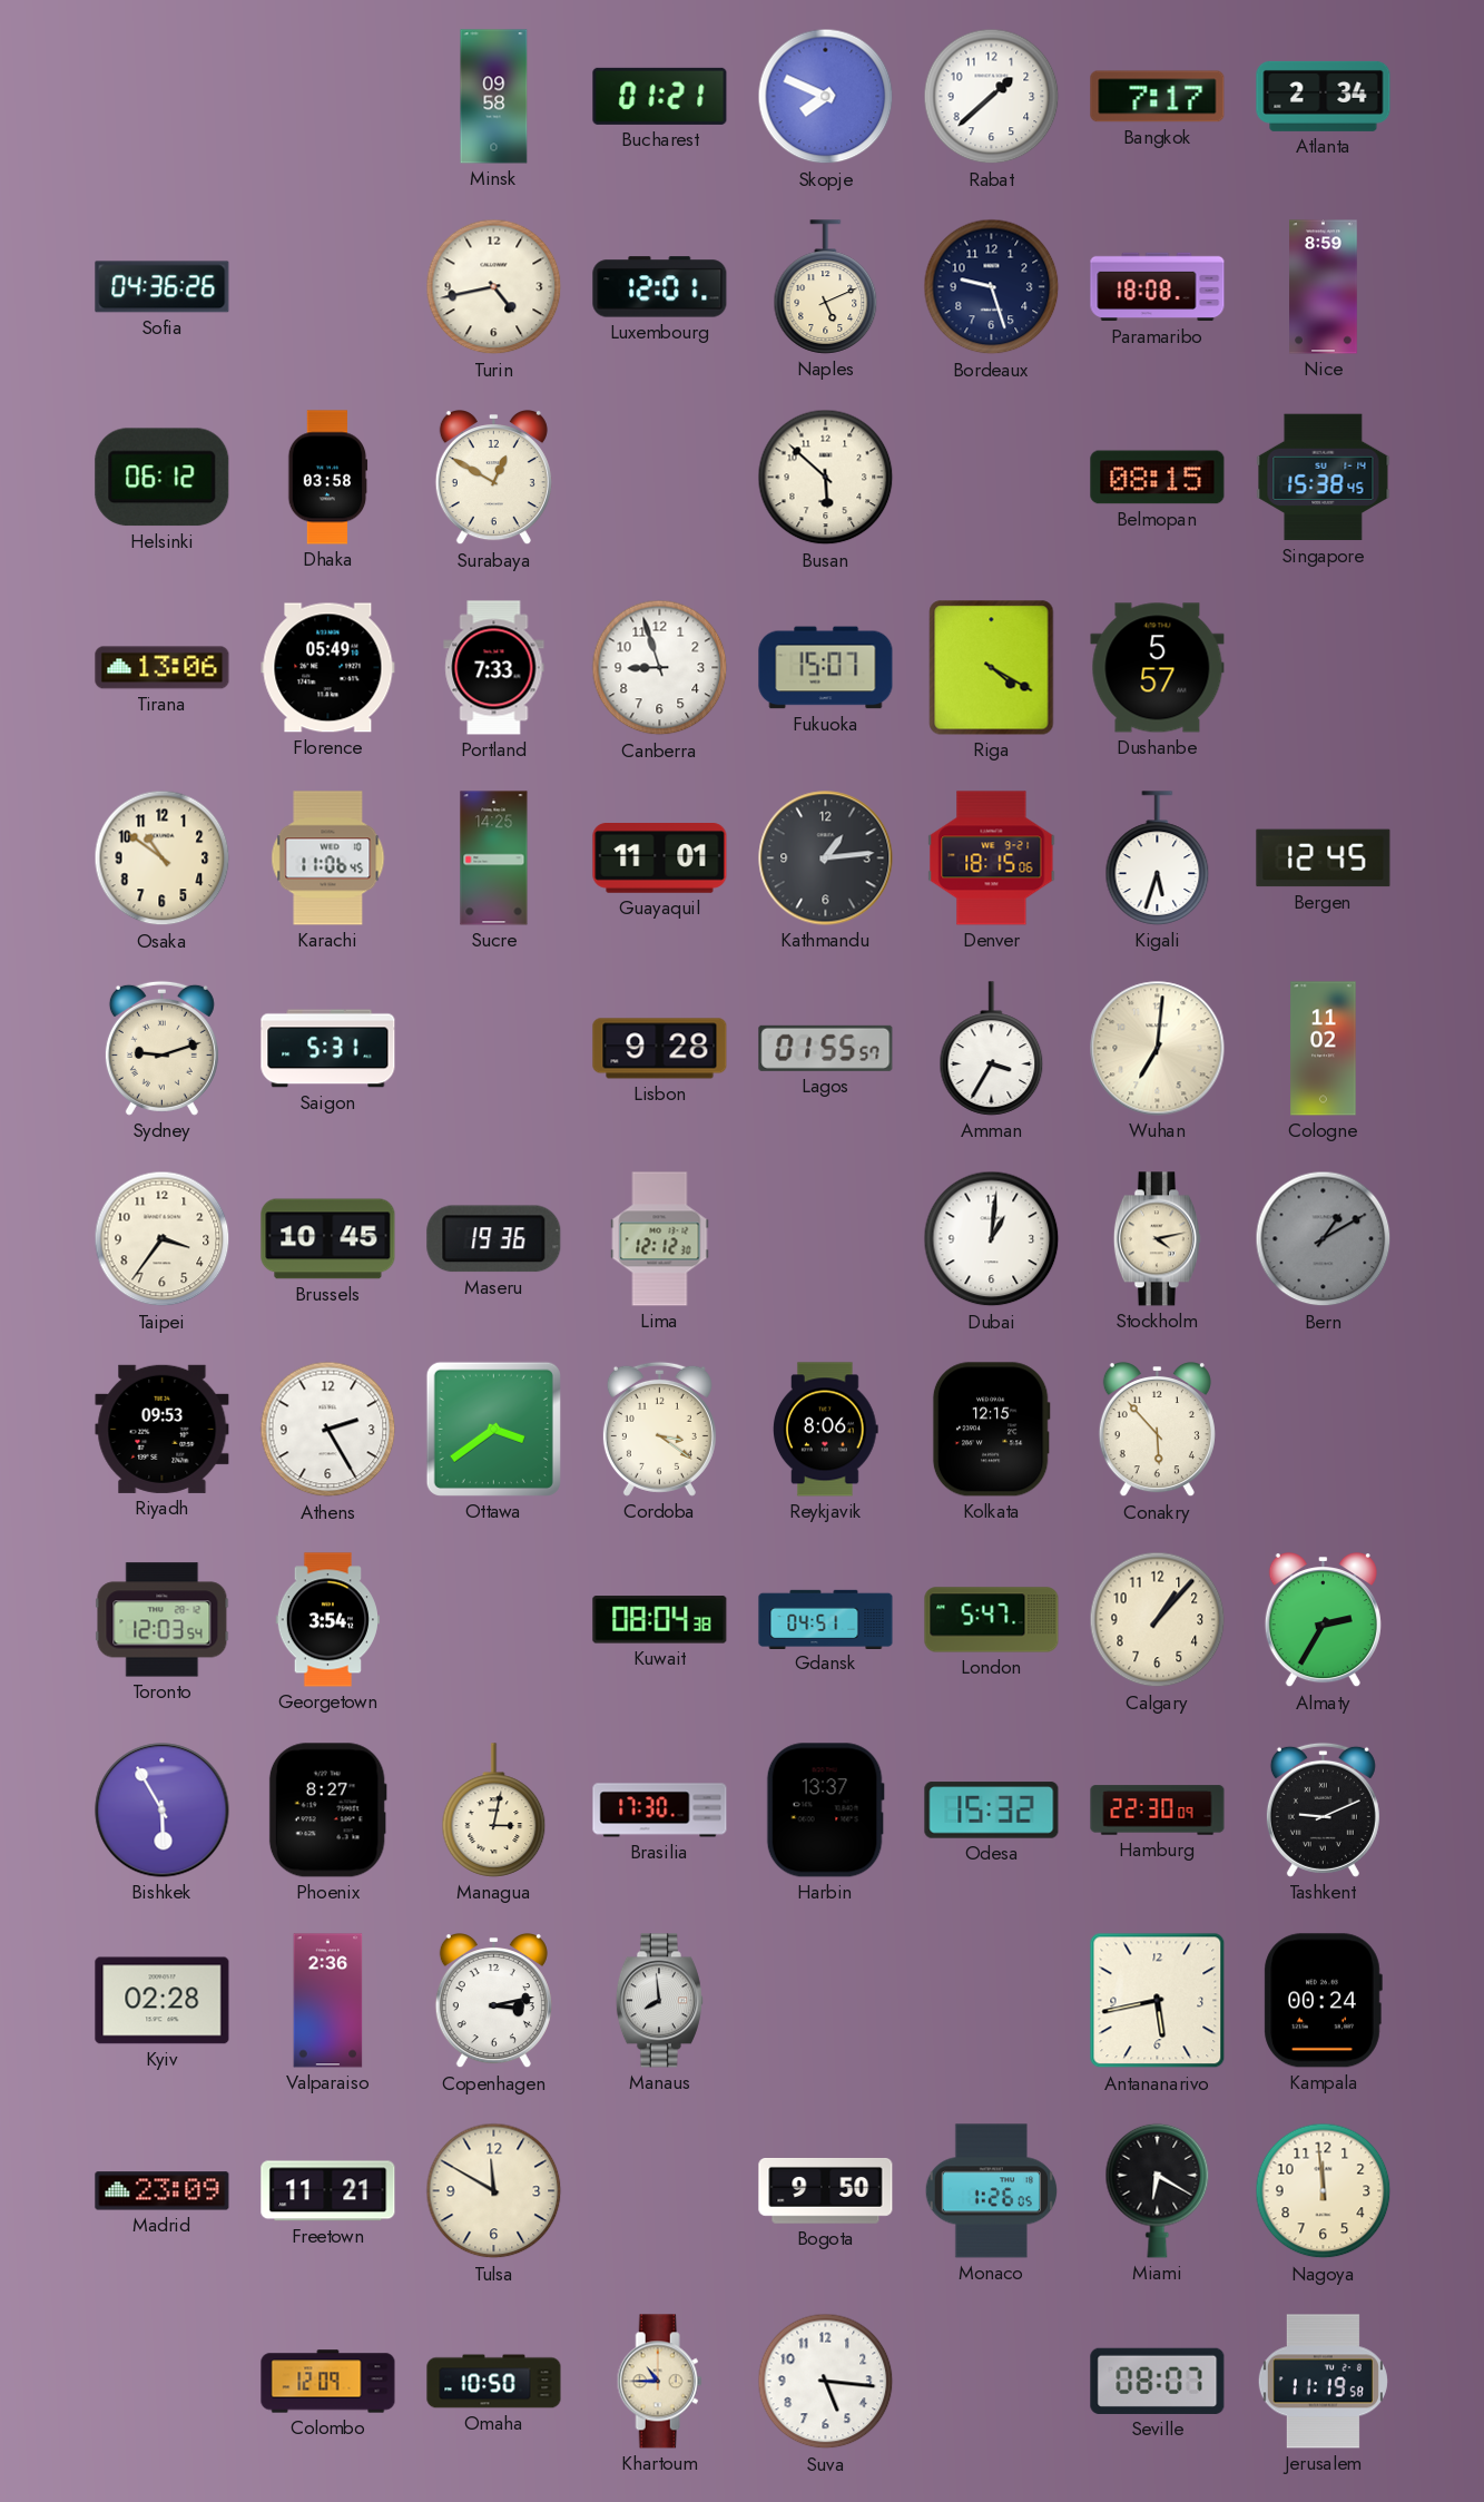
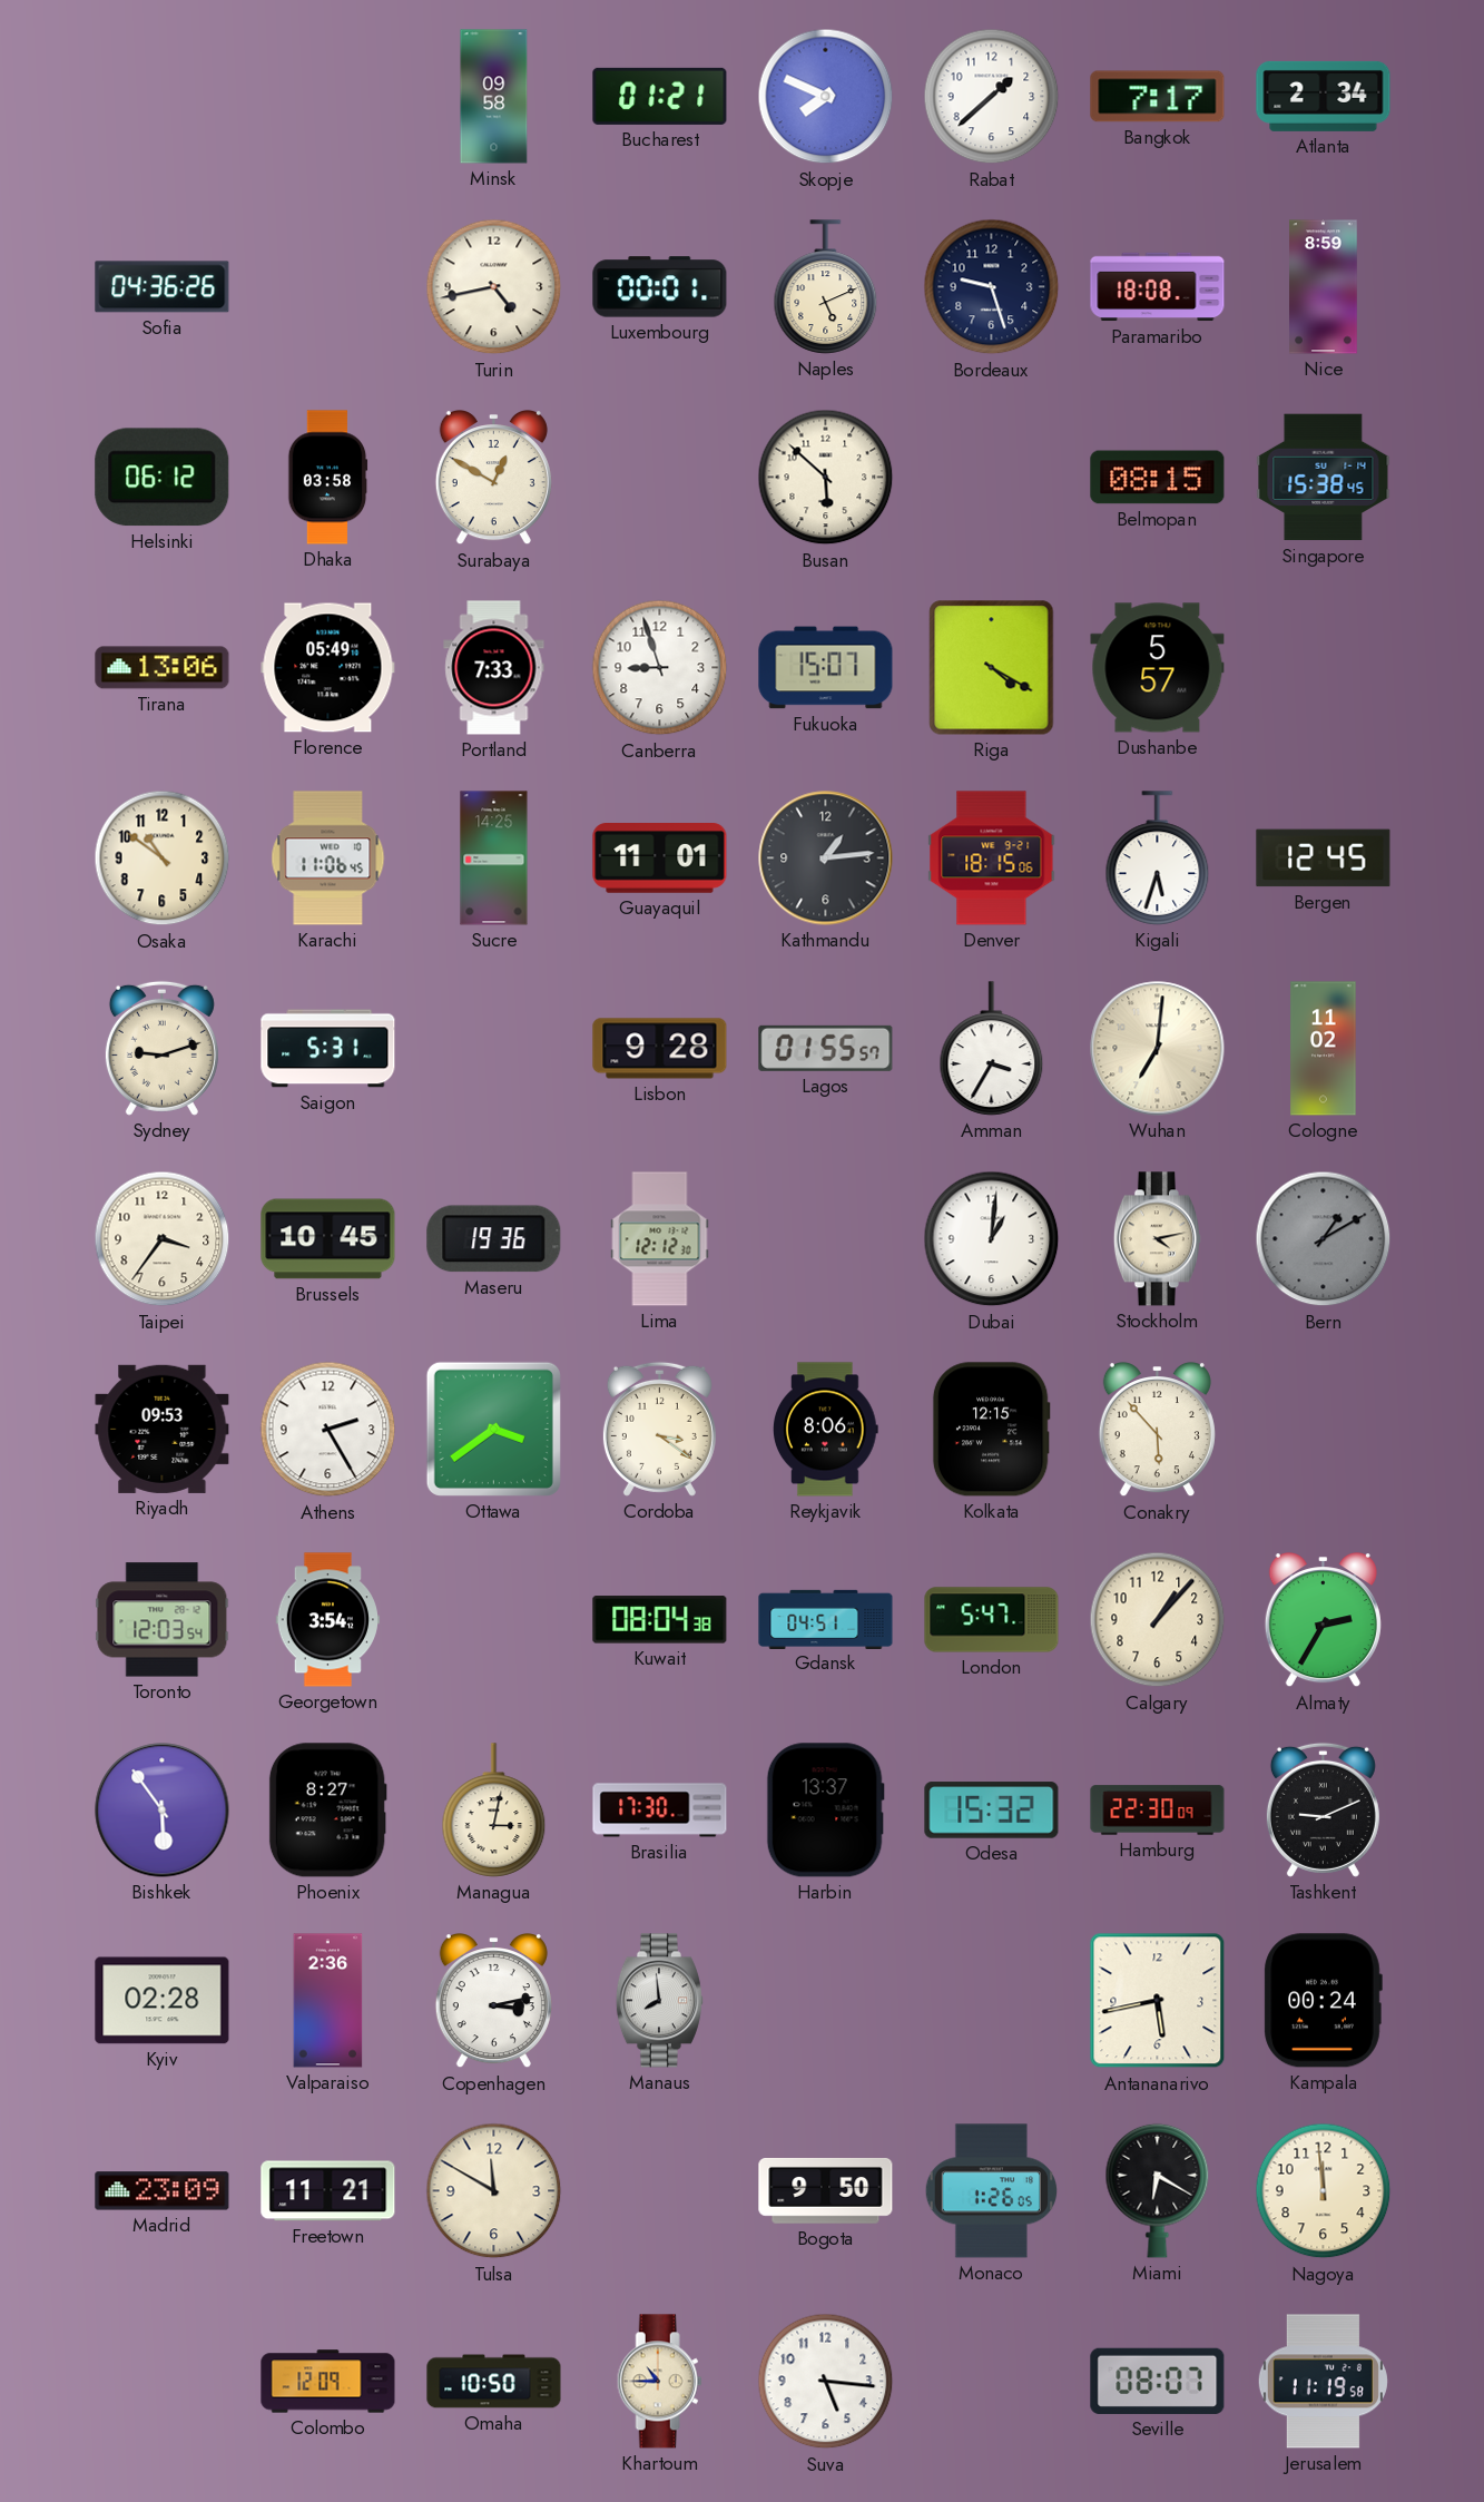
Luxembourg: 12:01 -> 00:01
Bishkek: 5:55 -> 5:54
